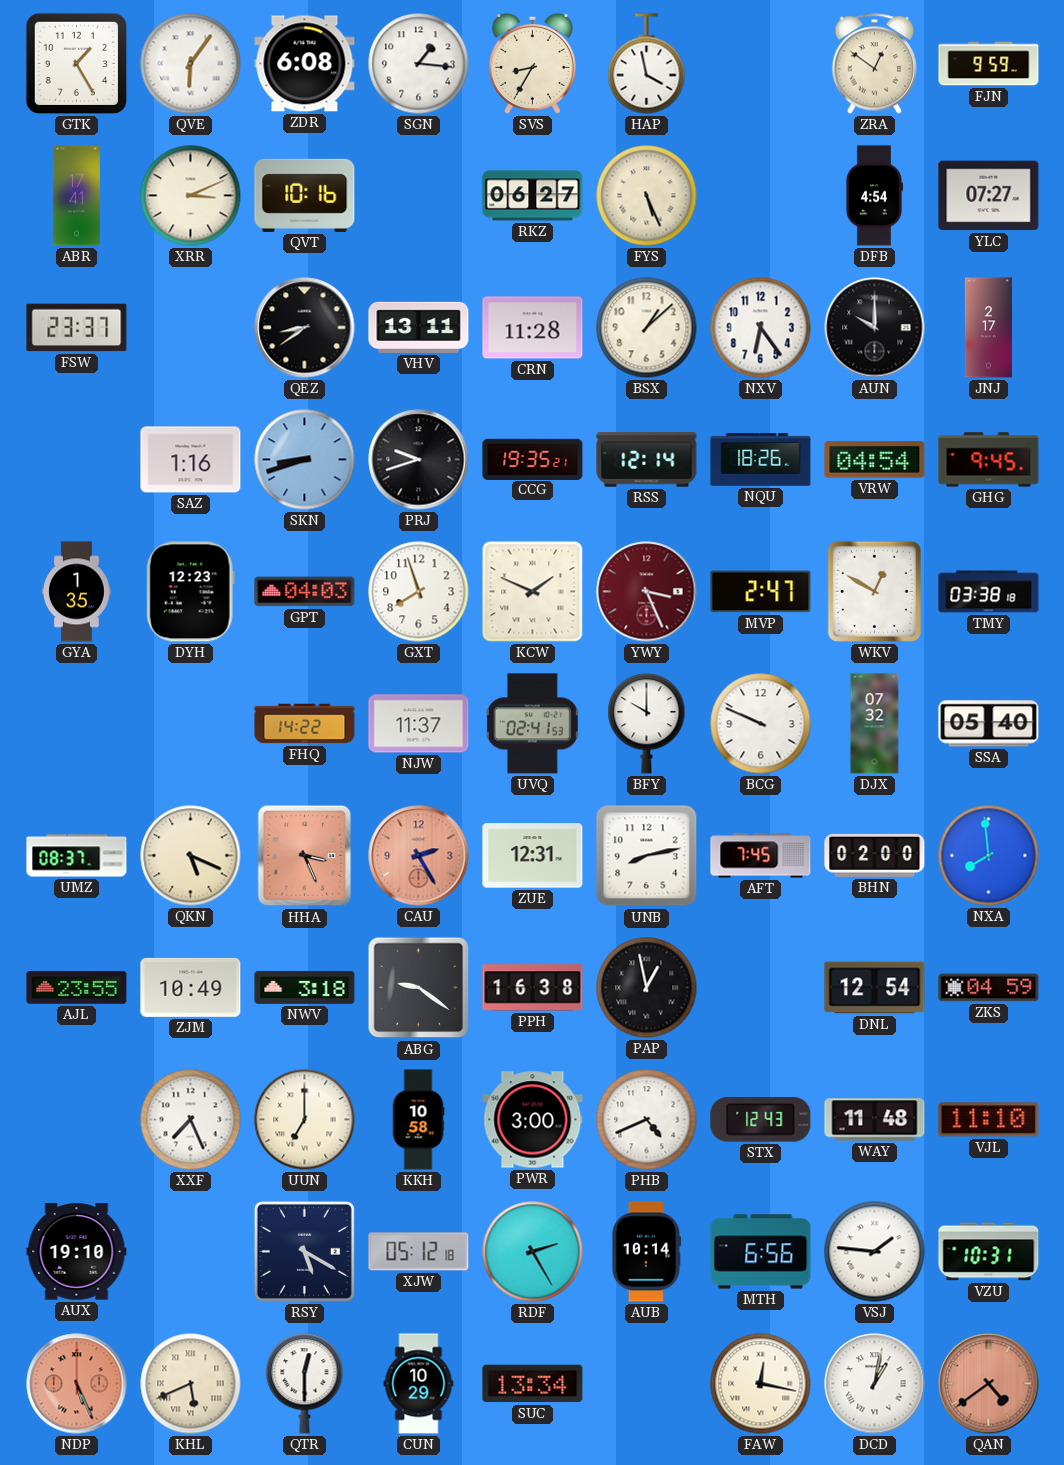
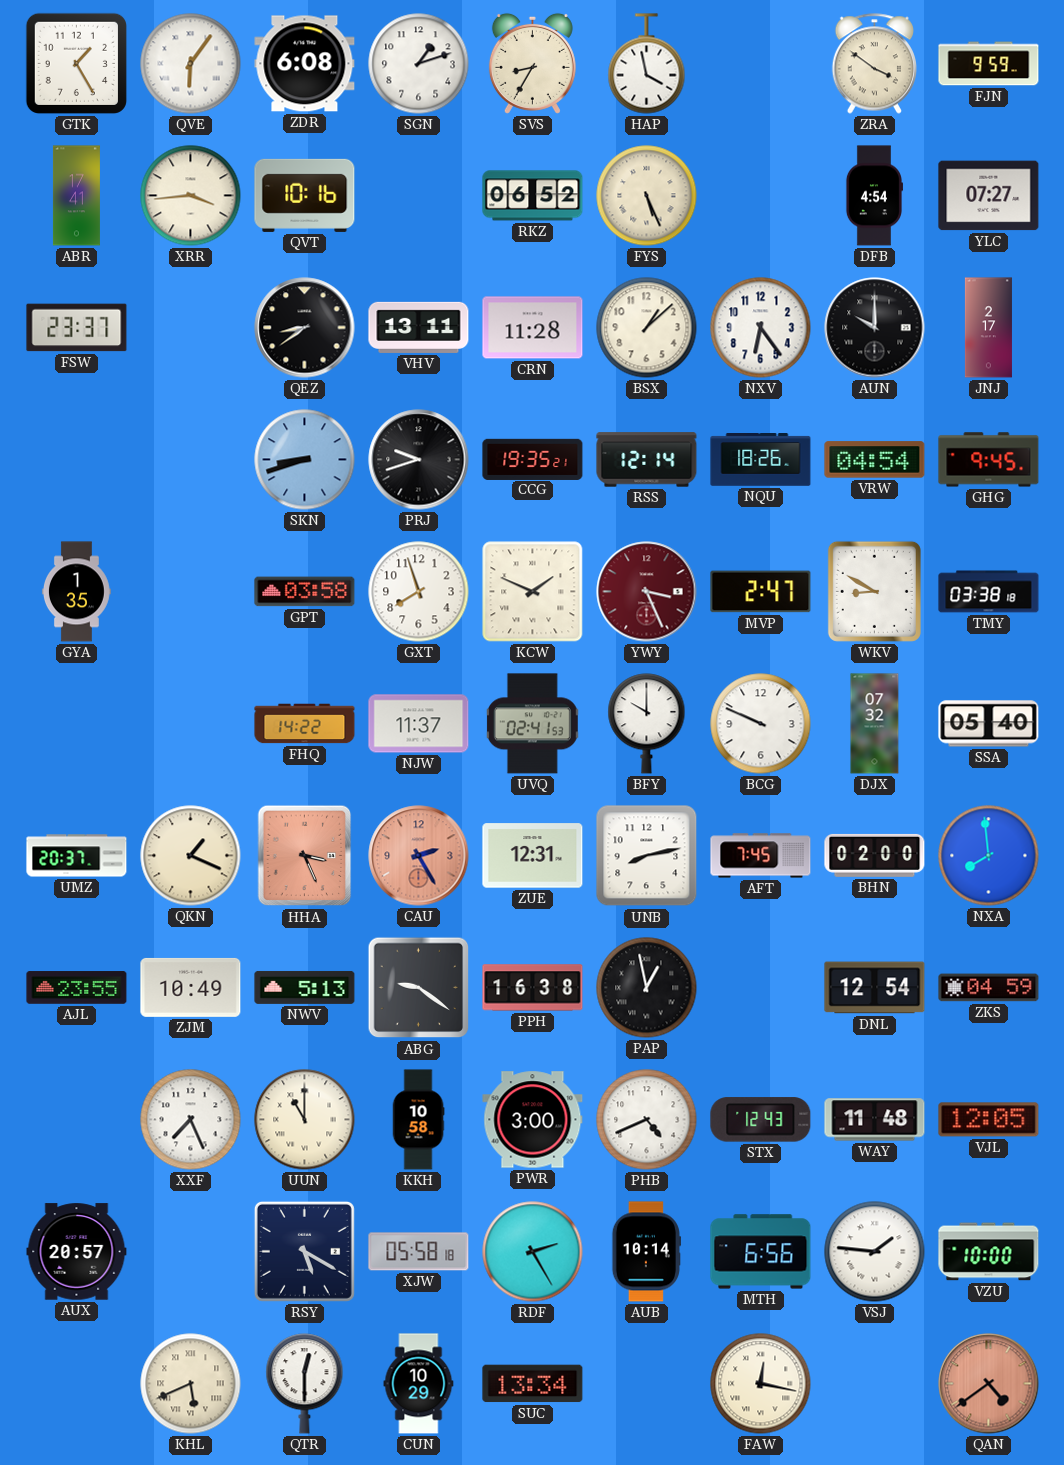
SGN: 1:16 -> 1:12
ZRA: 12:51 -> 3:51
XRR: 3:11 -> 3:44
RKZ: 06:27 -> 06:52
SAZ: 1:16 -> none
DYH: 12:23 -> none
GPT: 04:03 -> 03:58
WKV: 12:50 -> 8:50
UMZ: 08:37 -> 20:37
QKN: 5:19 -> 1:19
NWV: 3:18 -> 5:13
UUN: 7:00 -> 11:00
VJL: 11:10 -> 12:05
AUX: 19:10 -> 20:57
XJW: 05:12 -> 05:58
VZU: 10:31 -> 10:00
NDP: 5:26 -> none
DCD: 1:02 -> none
